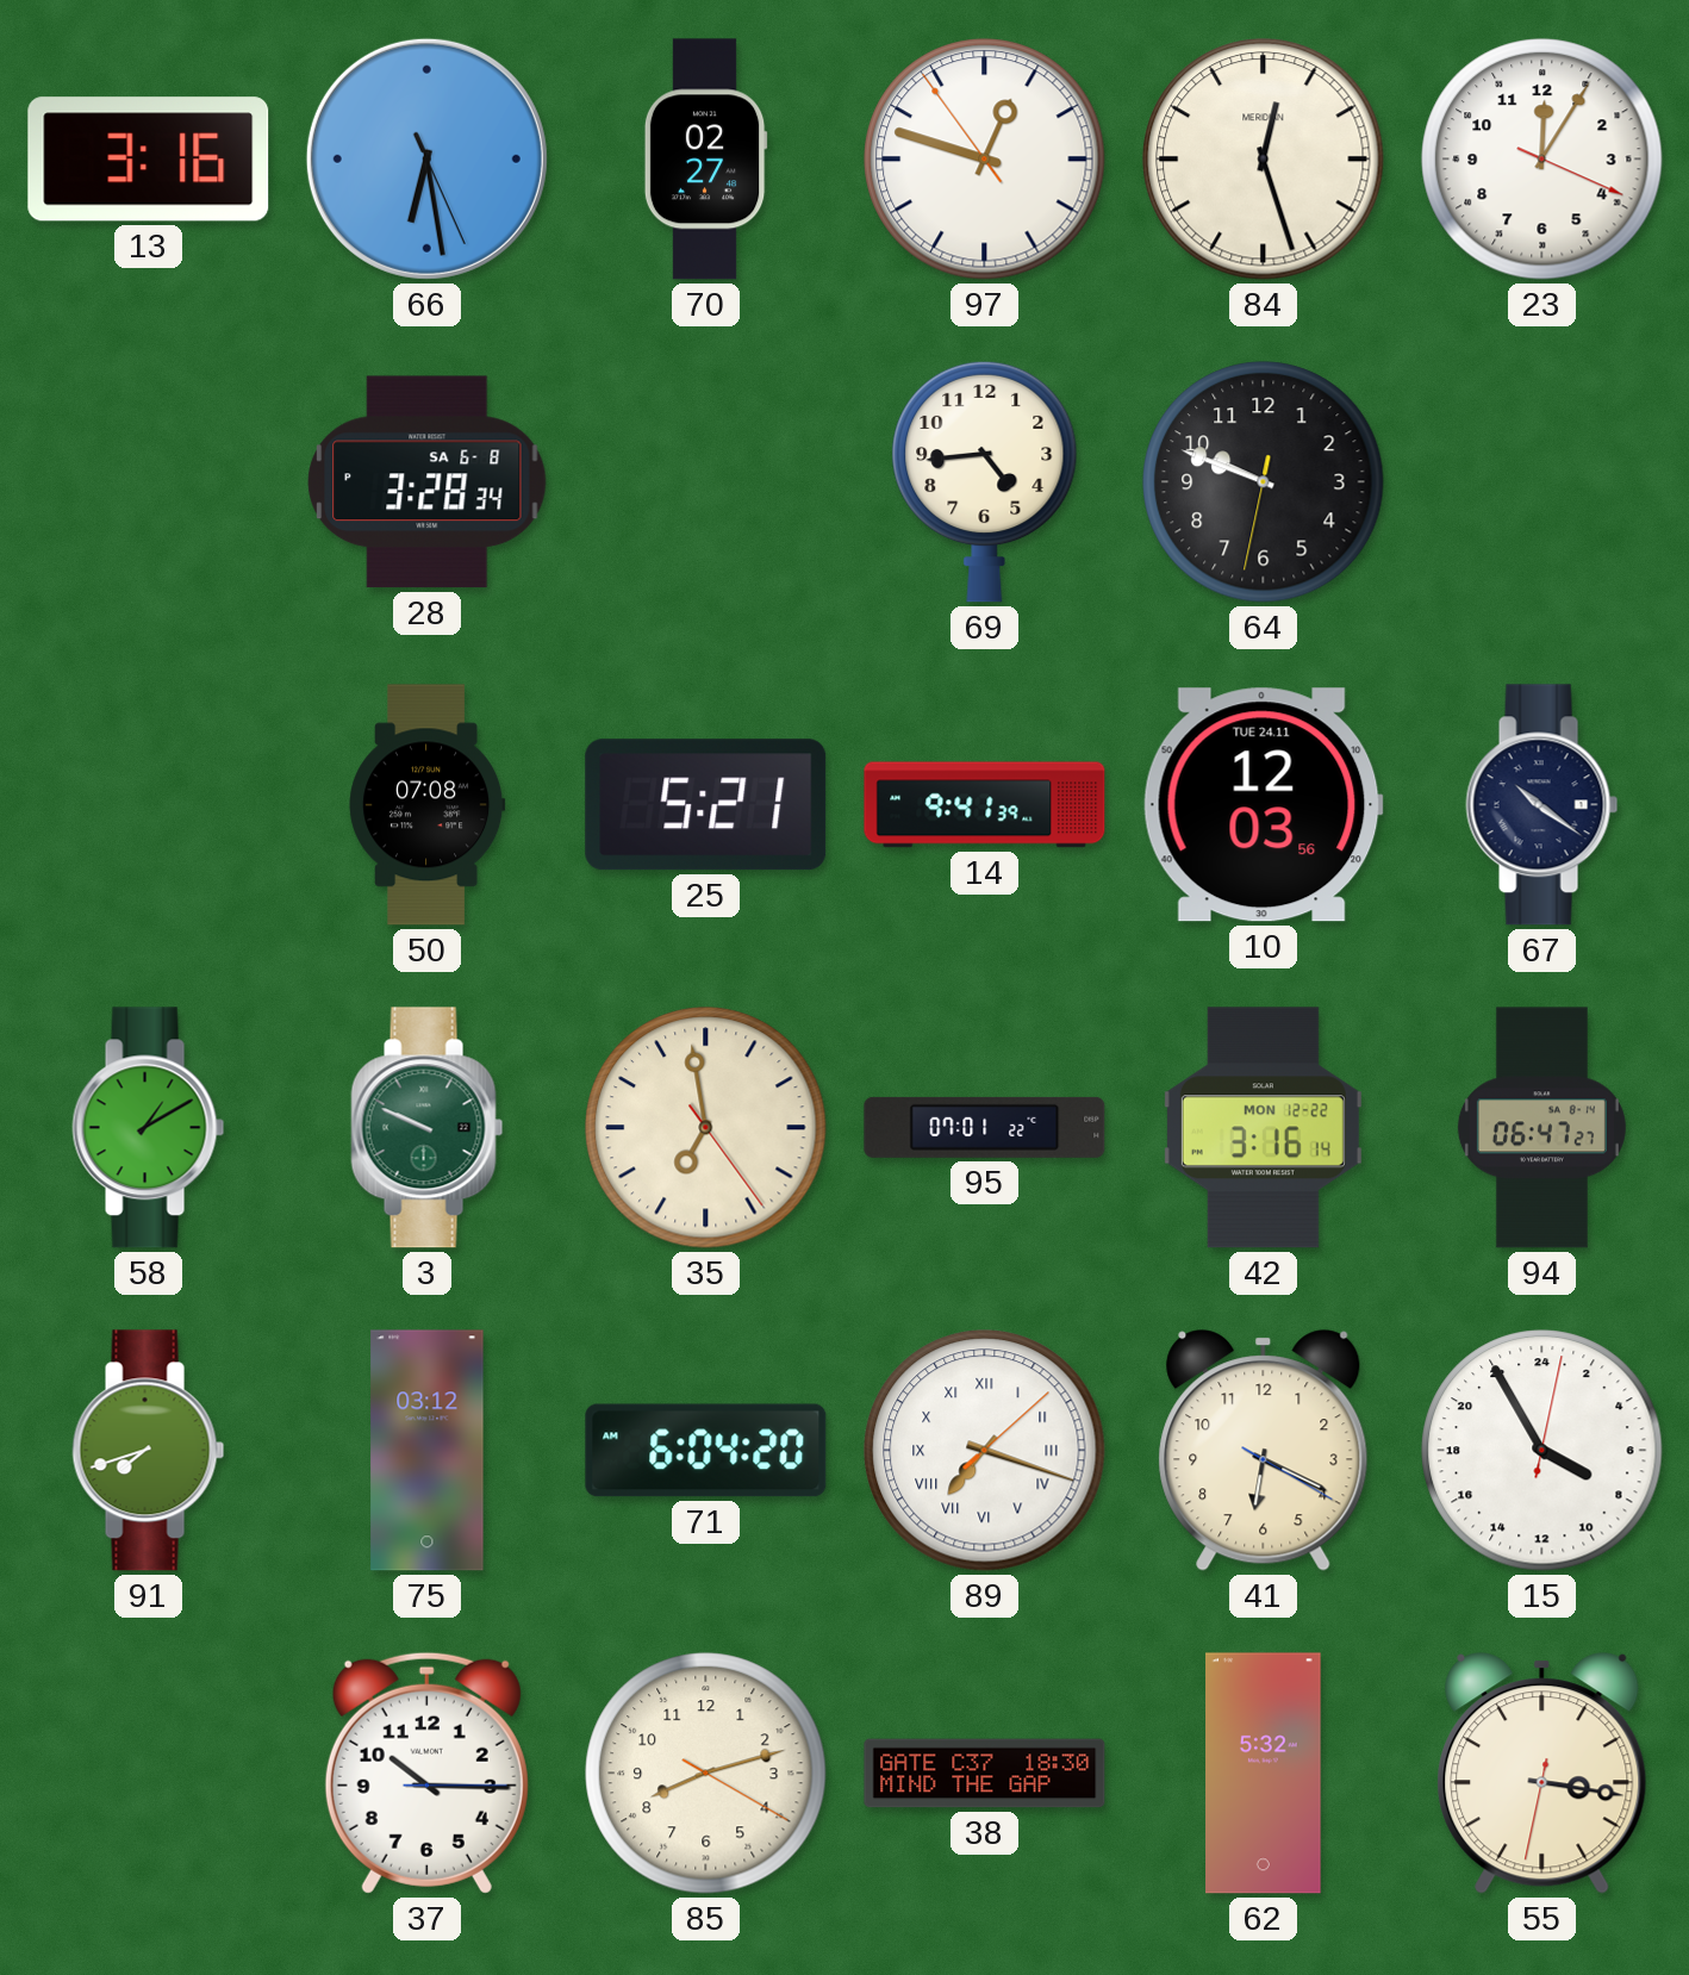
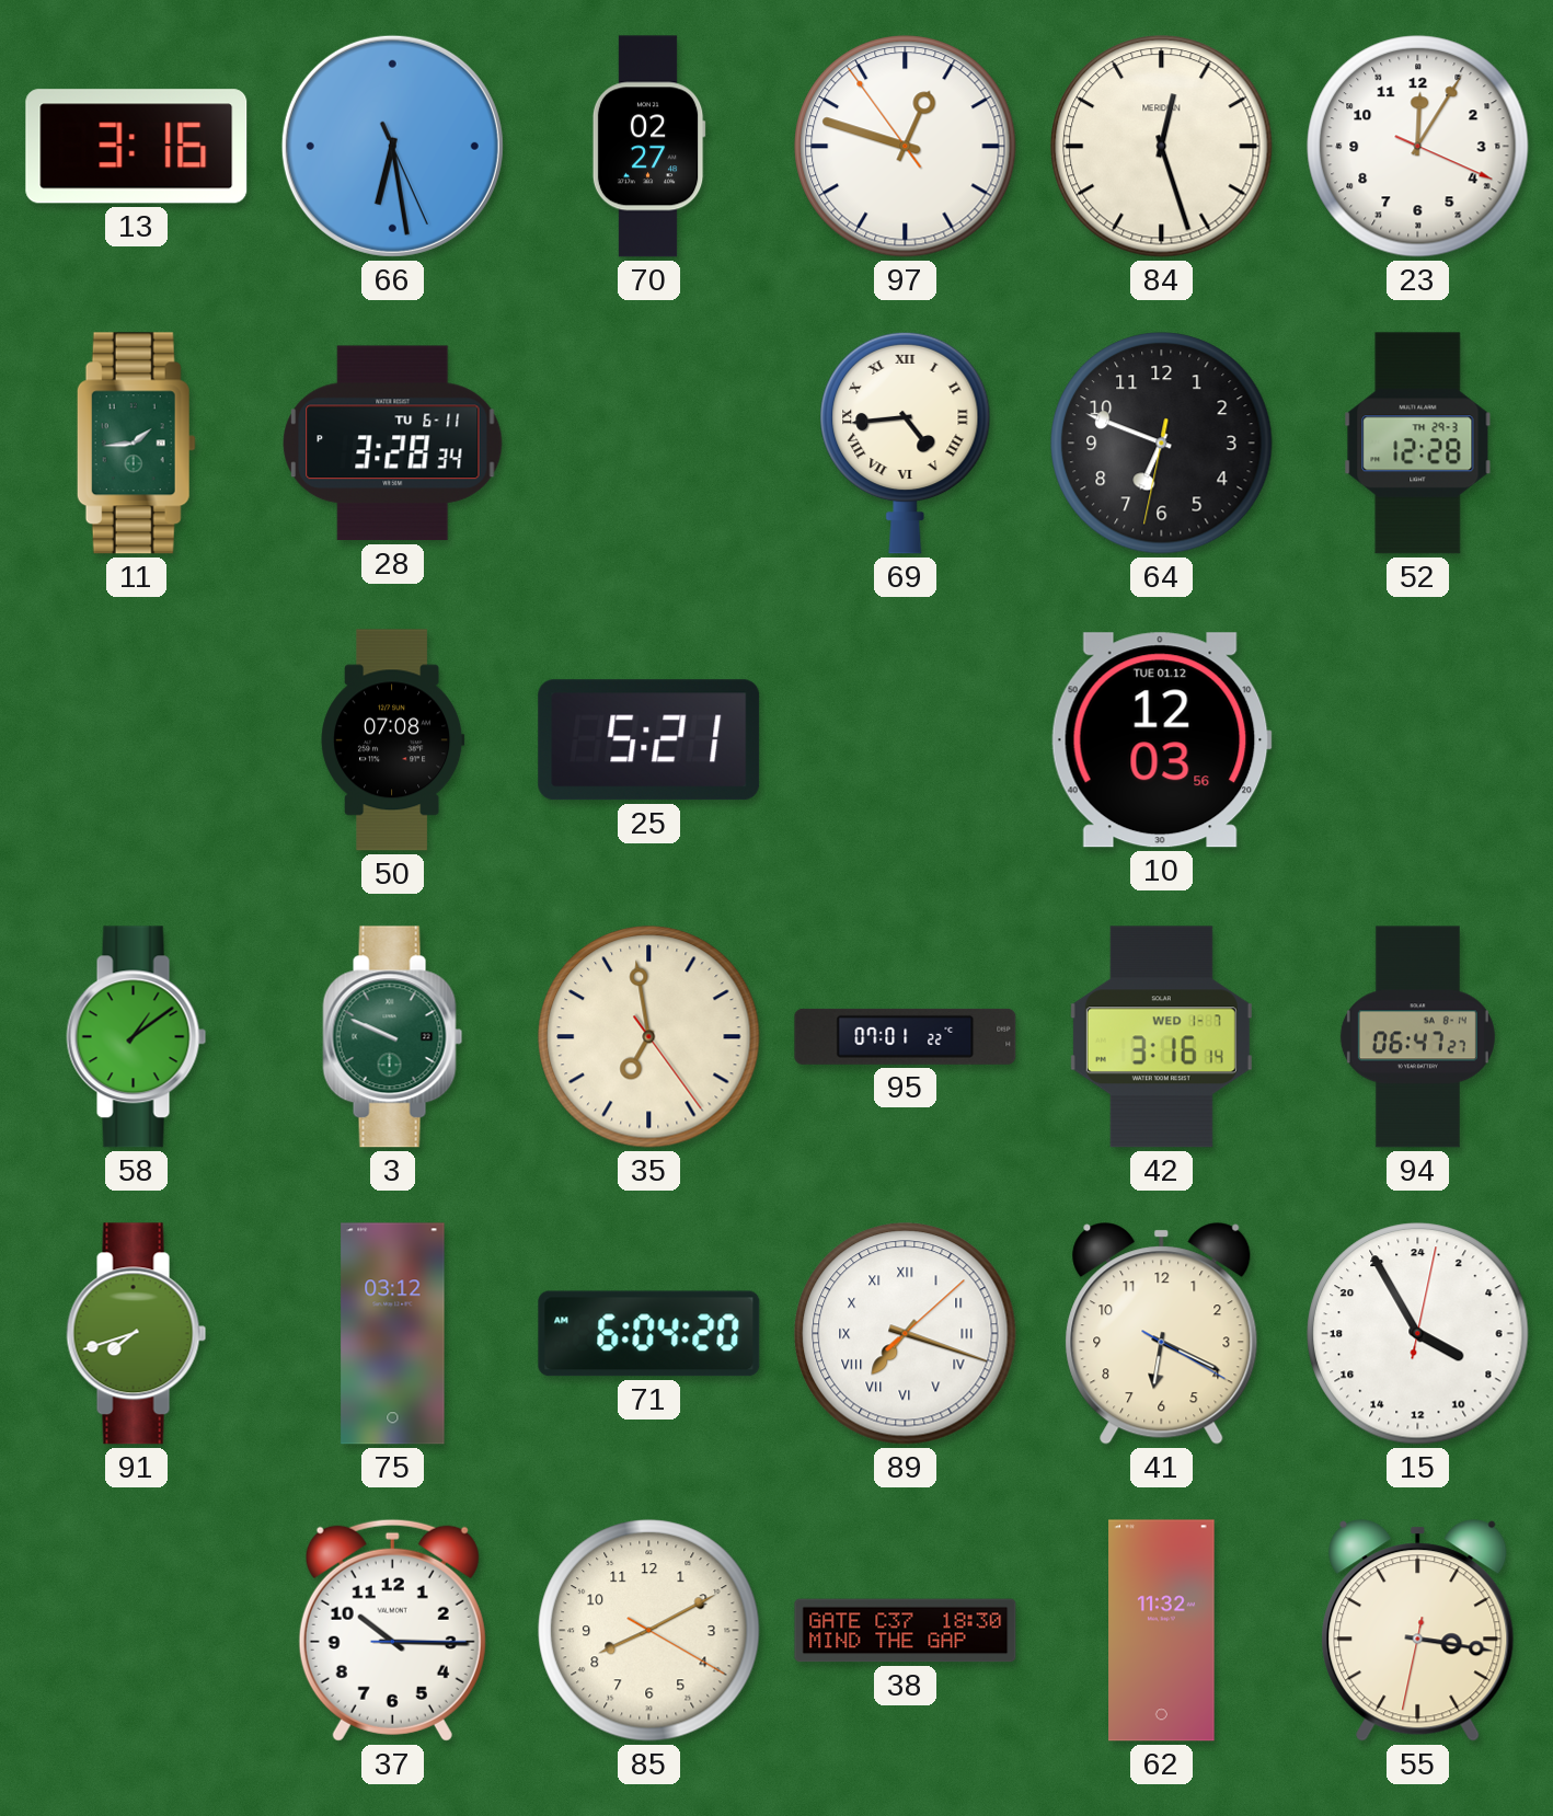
11: none -> 1:44
28 date: SA 6-8 -> TU 6-11
69 numerals: Arabic -> Roman
64: 9:48 -> 6:48
52: none -> 12:28
14: 9:41 -> none
10 date: TUE 24.11 -> TUE 01.12
67: 10:21 -> none
58: 1:10 -> 1:09
42 date: MON 12-22 -> WED 1-7
85: 8:12 -> 8:10
62: 5:32 -> 11:32
